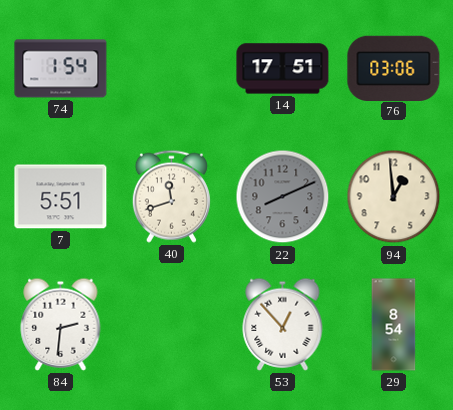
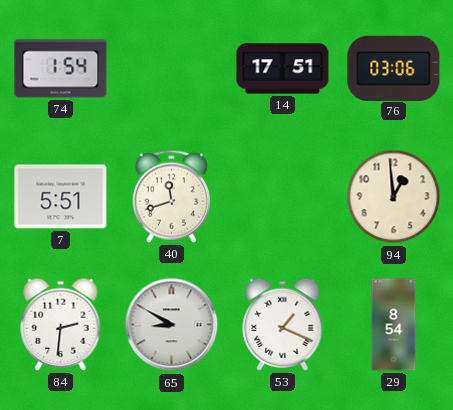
22: 8:11 -> none
65: none -> 8:50
53: 12:53 -> 1:19
